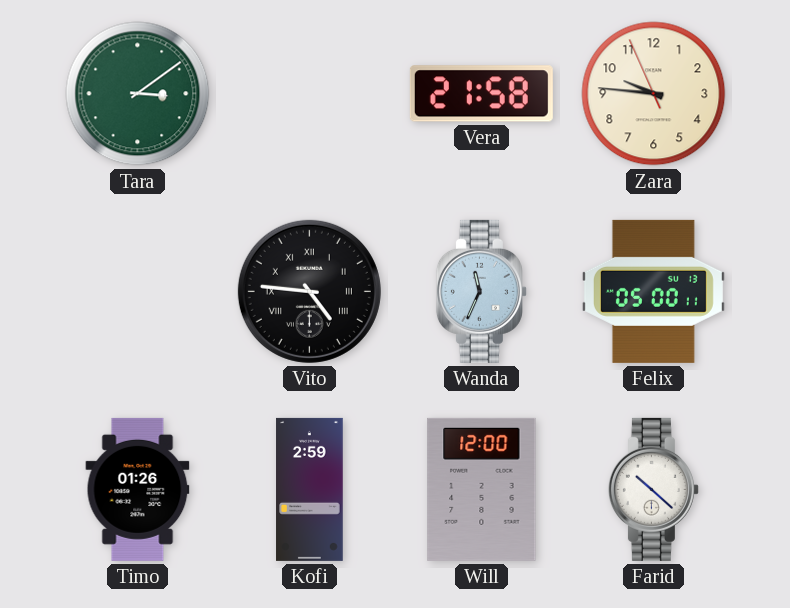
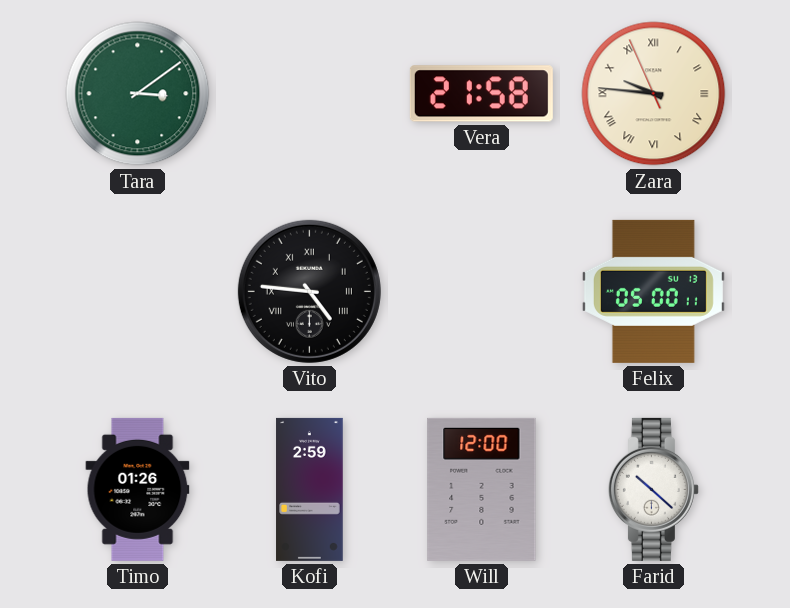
Zara numerals: Arabic -> Roman
Wanda: 11:34 -> none
